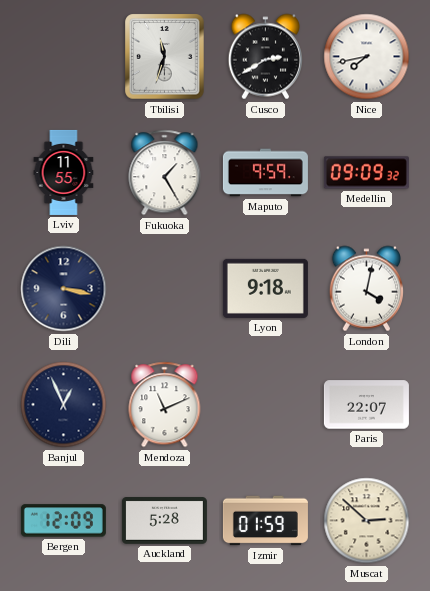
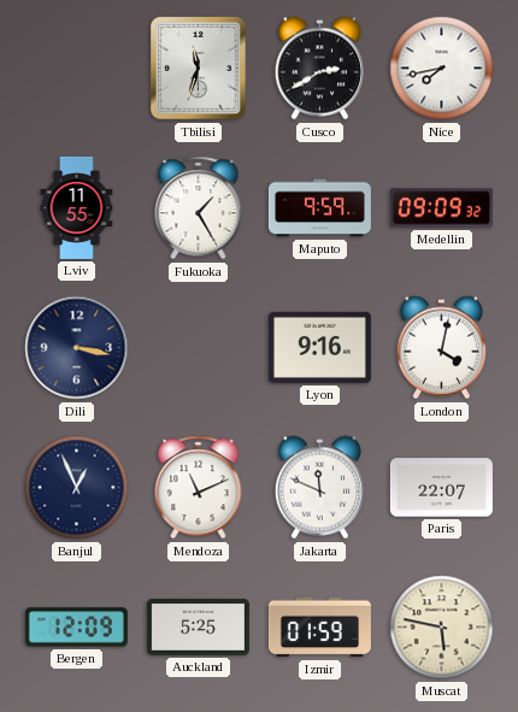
Lyon: 9:18 -> 9:16
Jakarta: none -> 11:49
Auckland: 5:28 -> 5:25
Muscat: 2:52 -> 5:47
